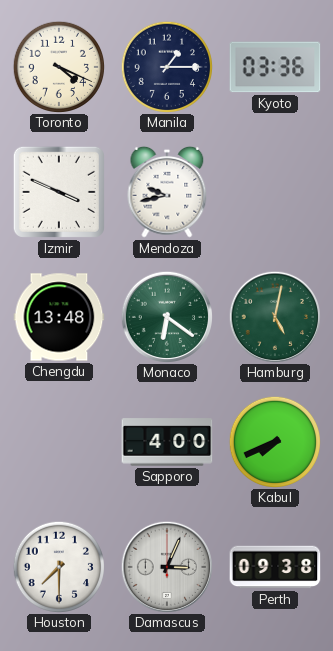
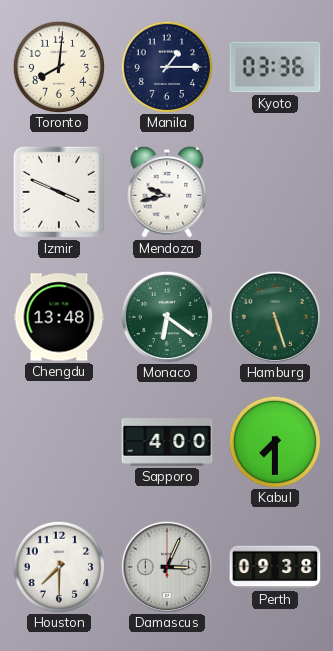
Toronto: 4:19 -> 8:01
Hamburg: 5:02 -> 5:27
Kabul: 7:41 -> 7:30
